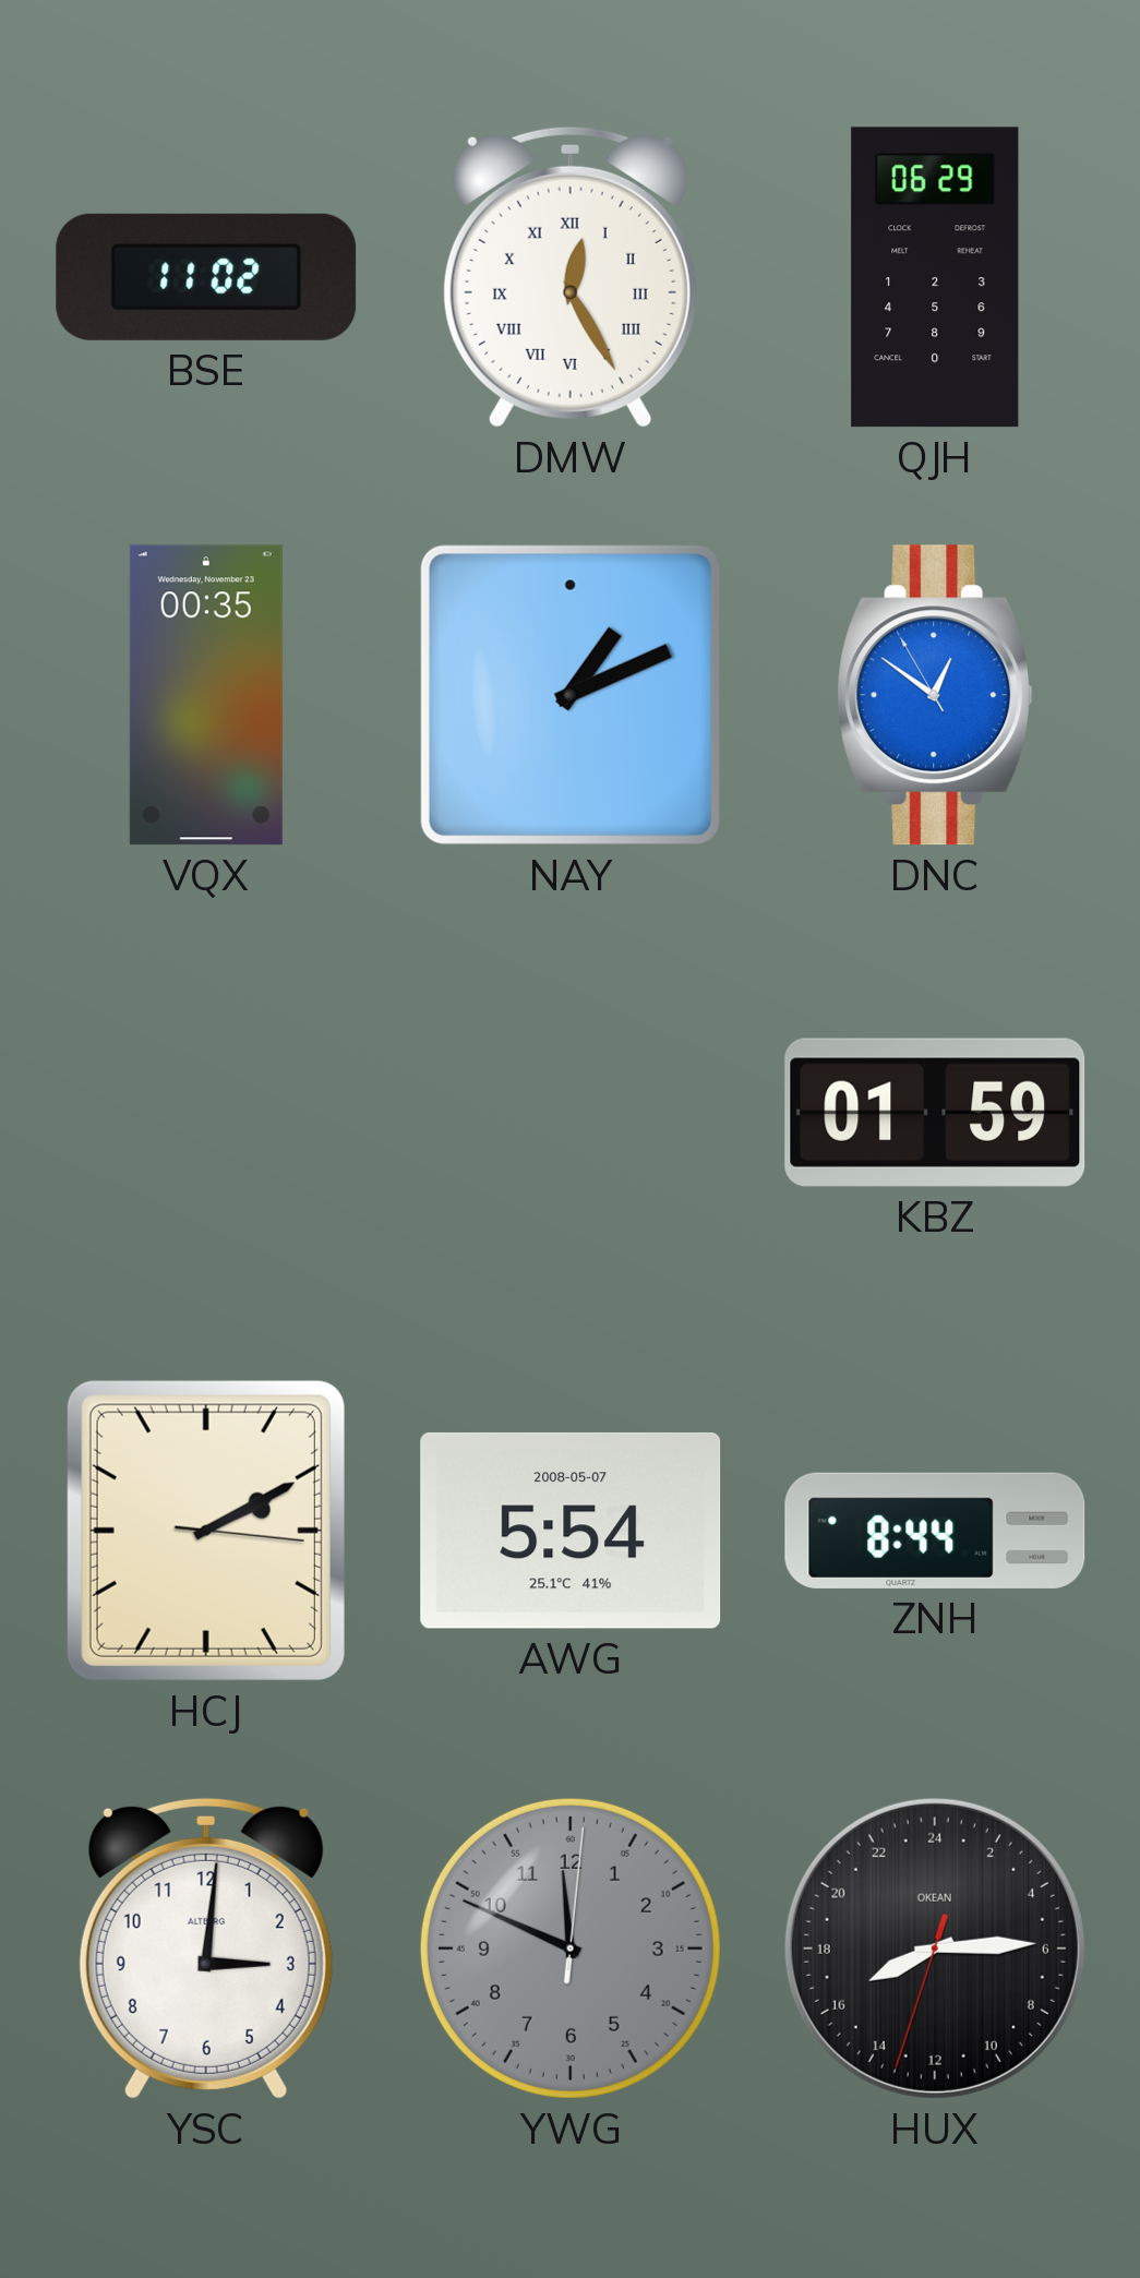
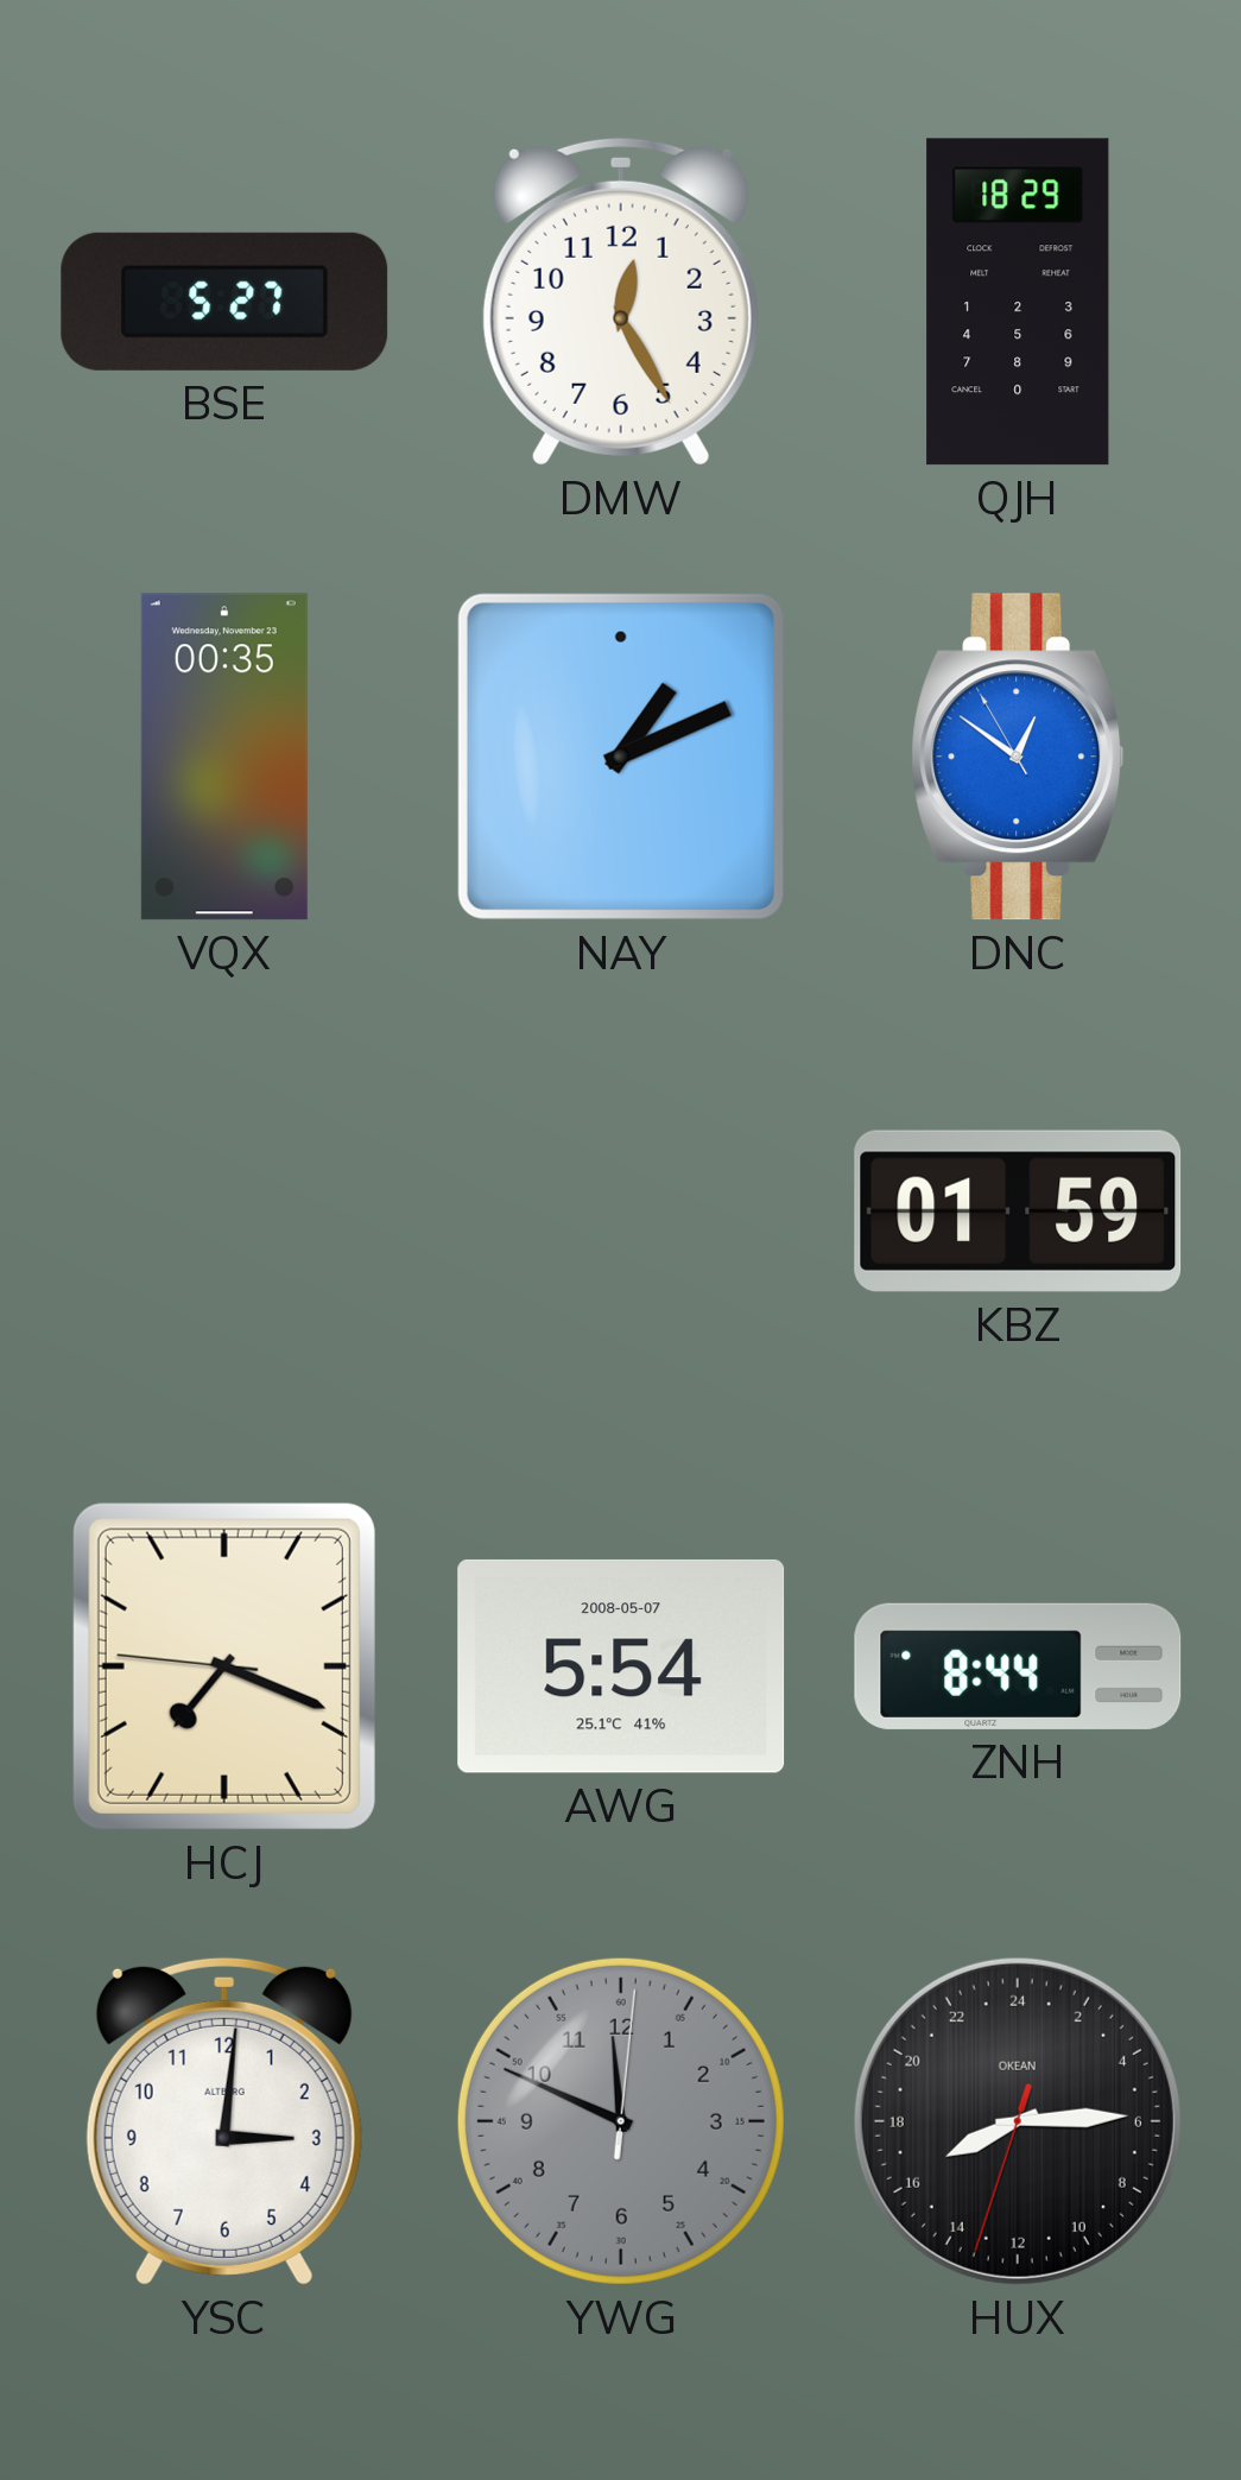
BSE: 11:02 -> 5:27
DMW numerals: Roman -> Arabic
QJH: 06:29 -> 18:29
HCJ: 2:10 -> 7:18
